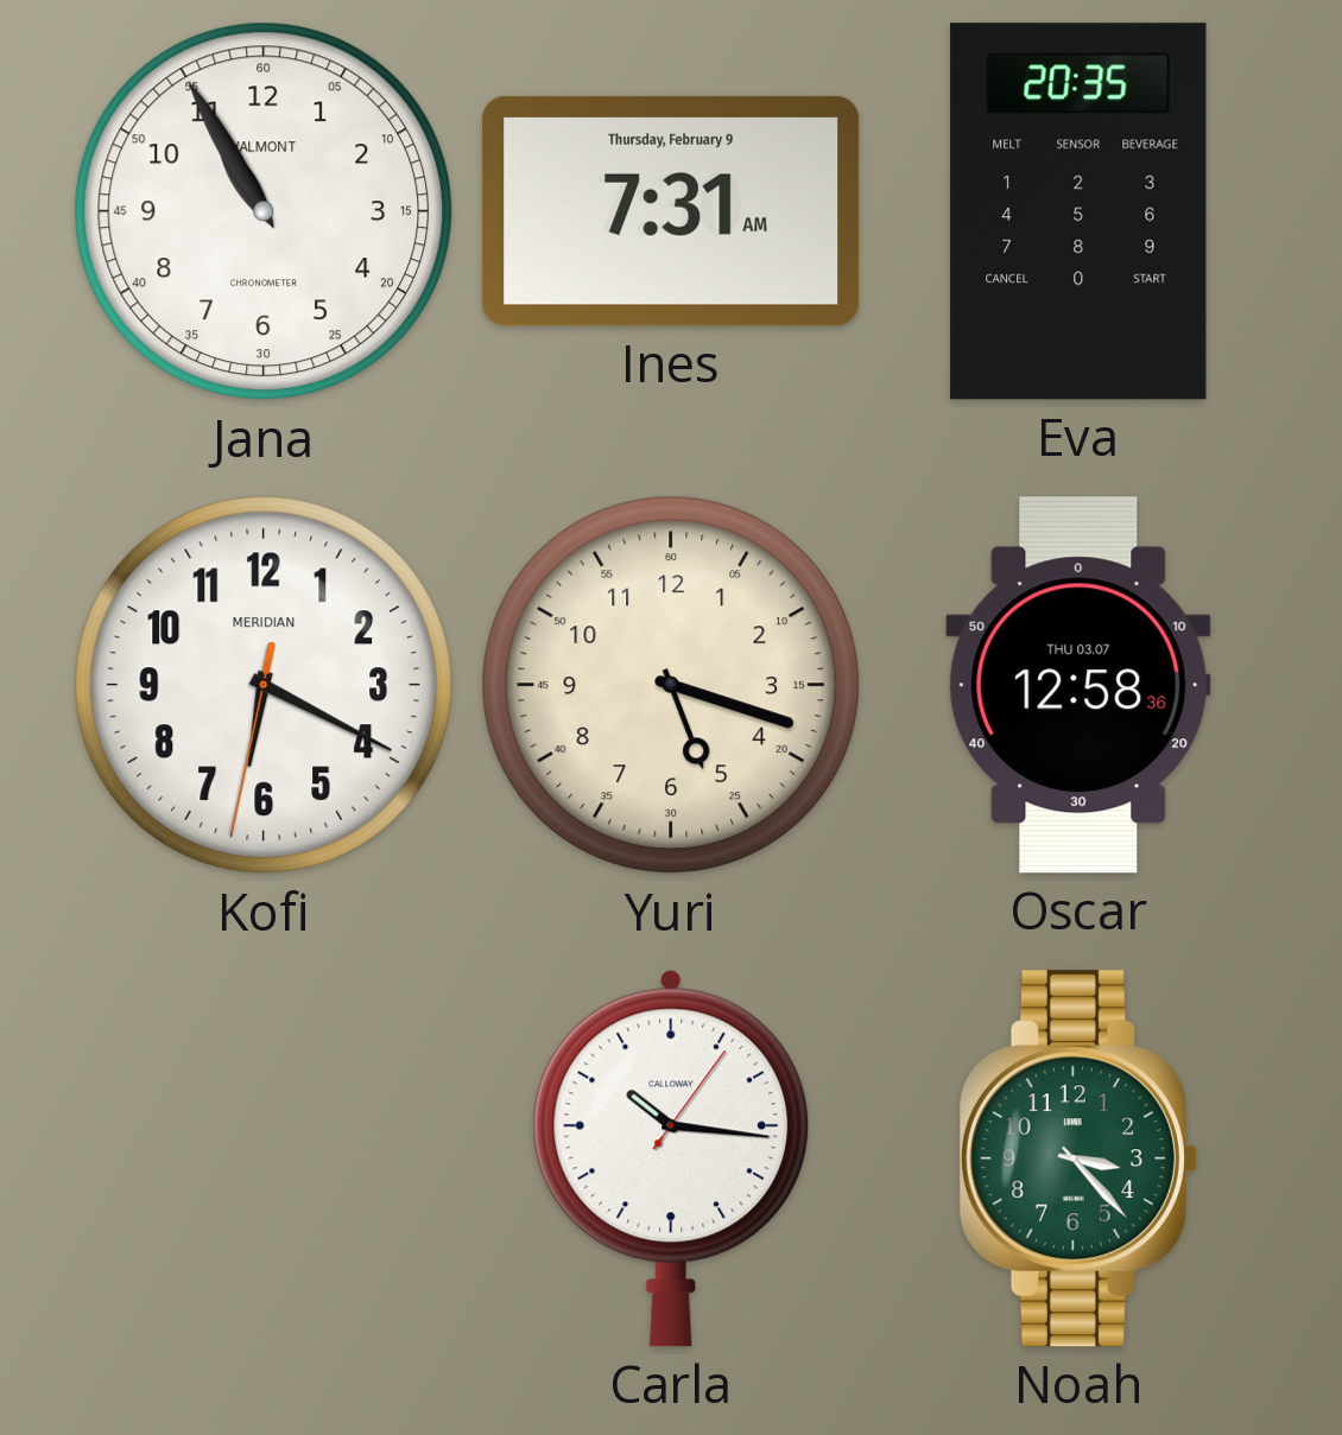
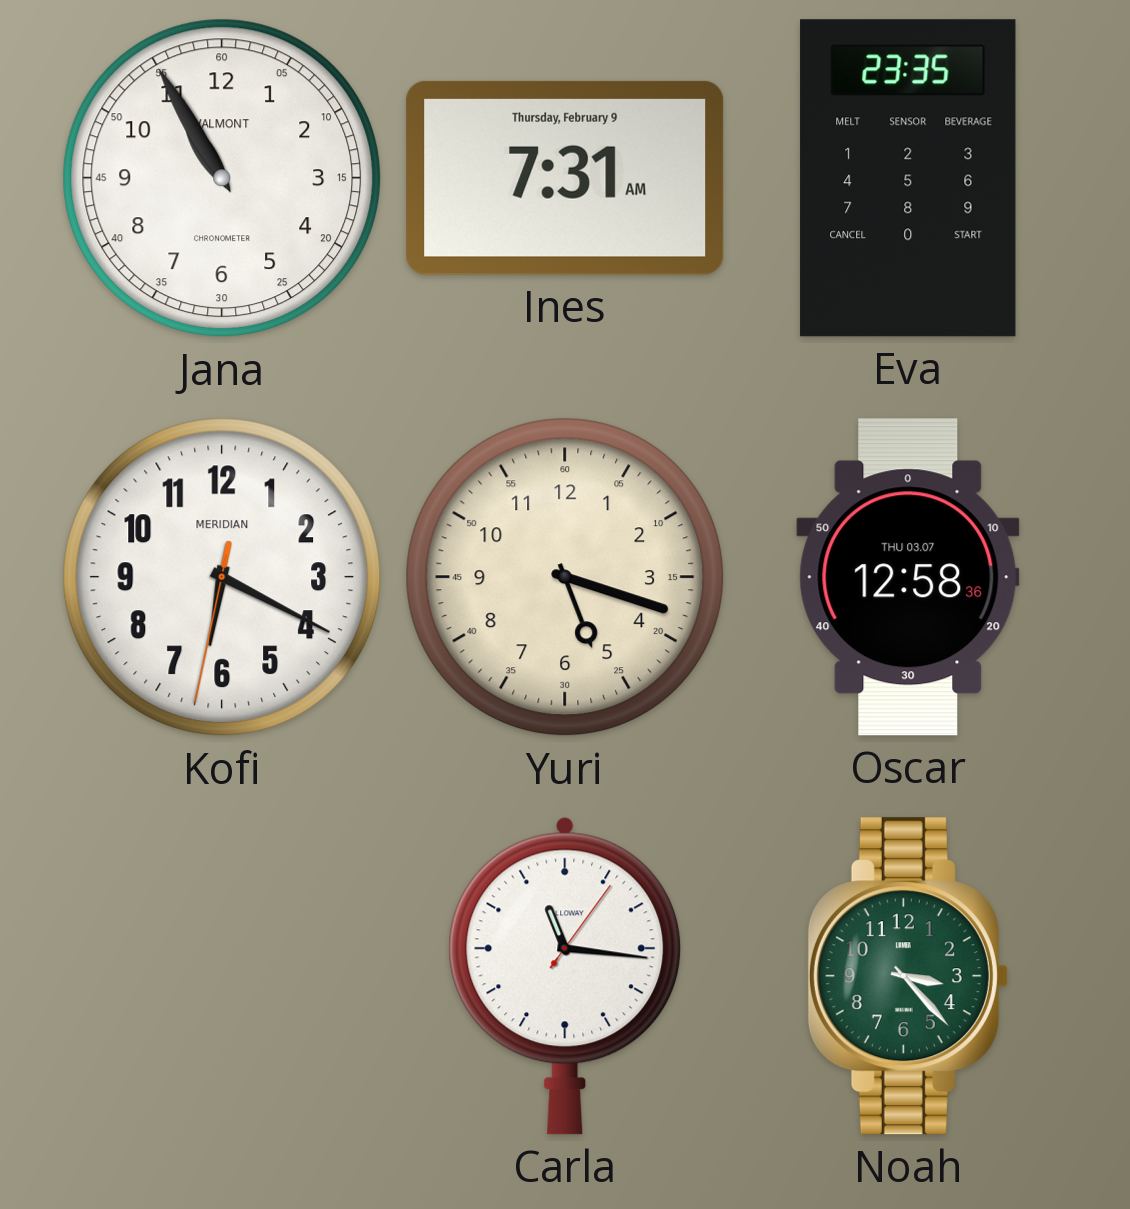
Eva: 20:35 -> 23:35
Carla: 10:16 -> 11:16
